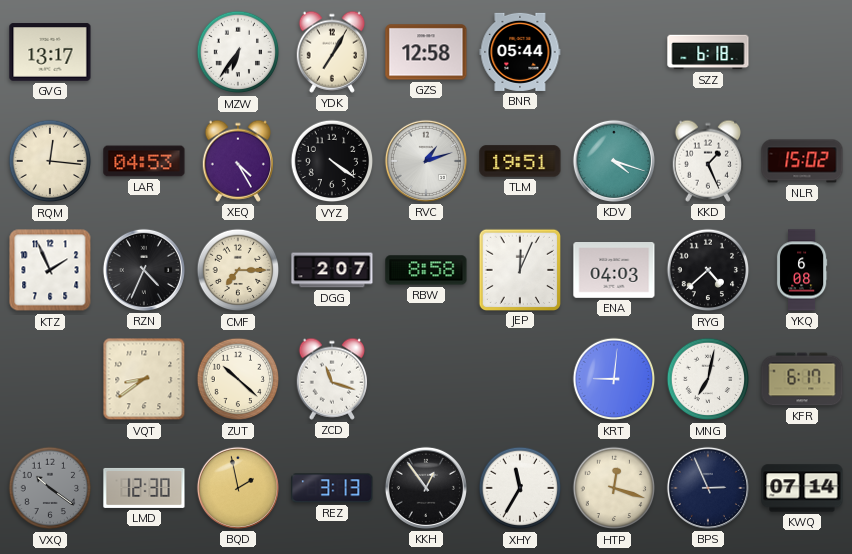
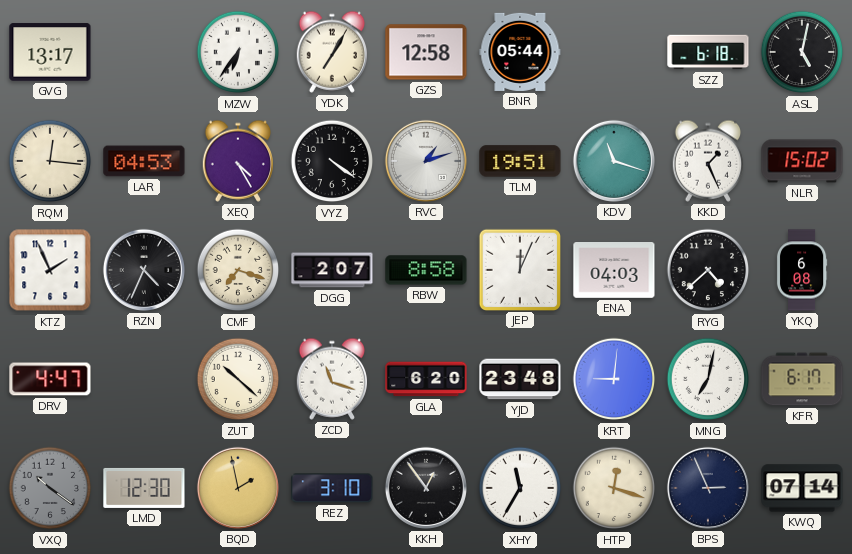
ASL: none -> 5:02
KDV: 4:18 -> 11:18
CMF: 7:15 -> 7:18
DRV: none -> 4:47
VQT: 8:39 -> none
GLA: none -> 6:20
YJD: none -> 23:48
REZ: 3:13 -> 3:10
